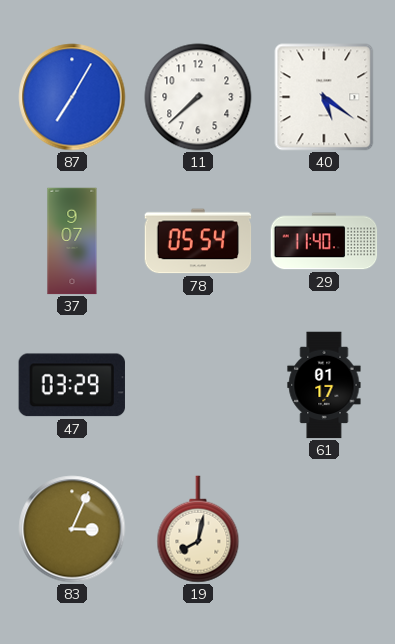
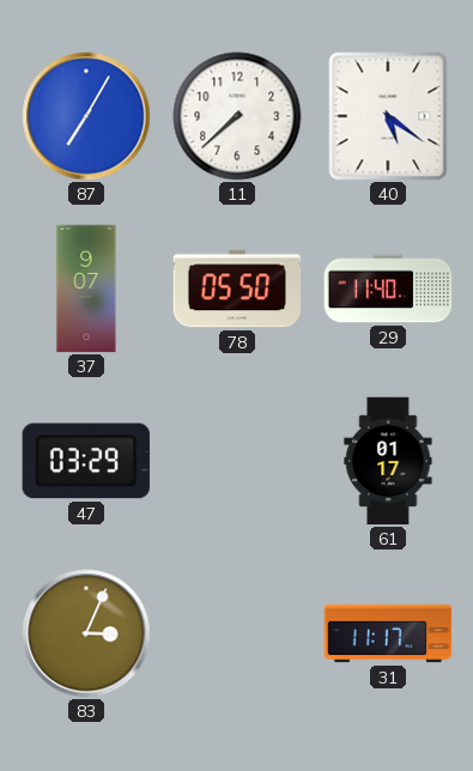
78: 05:54 -> 05:50
19: 8:02 -> none
31: none -> 11:17
